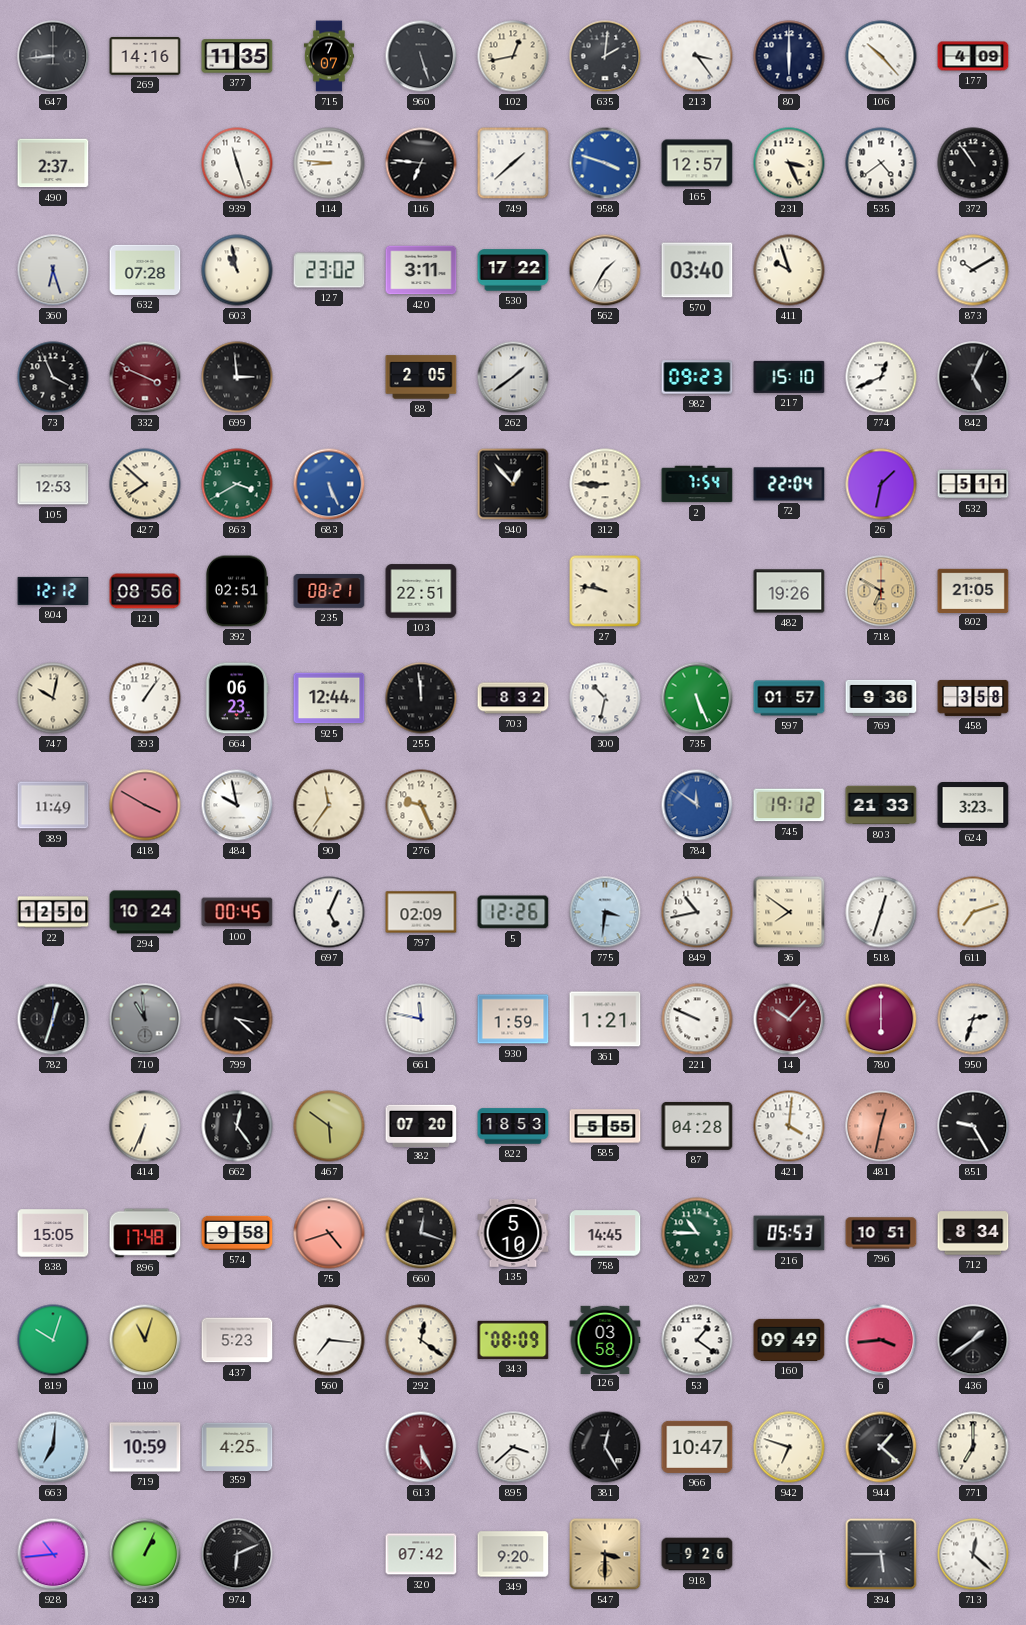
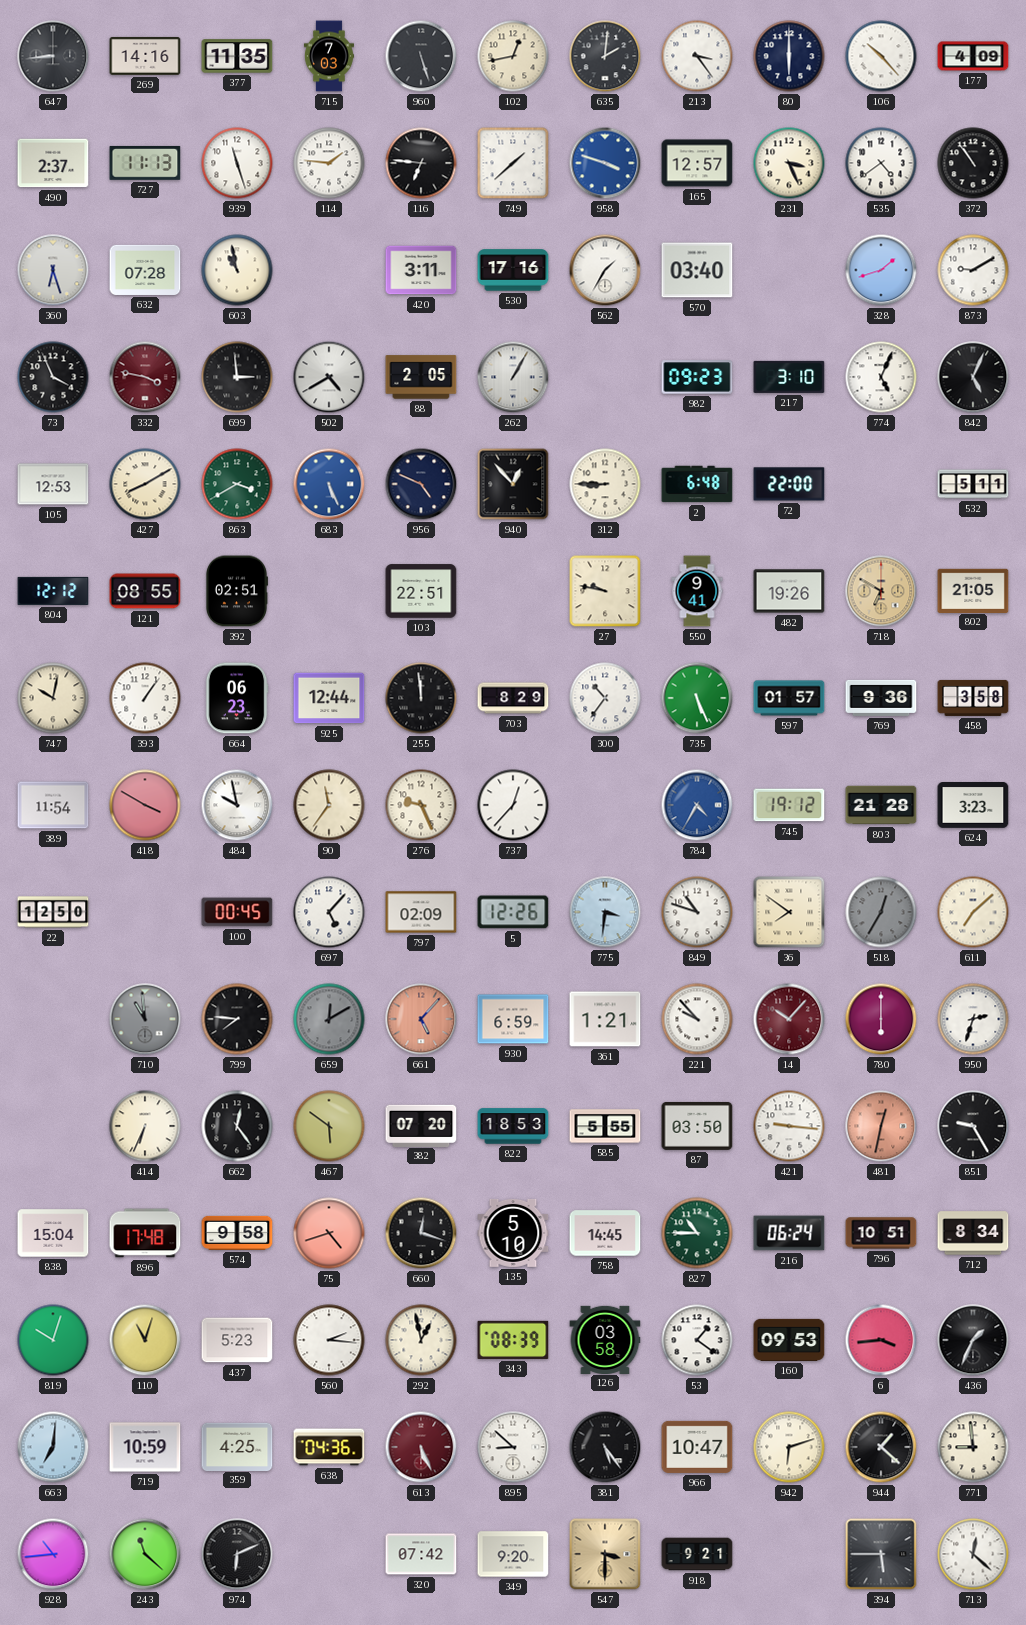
715: 7:07 -> 7:03
727: none -> 11:13
114: 8:46 -> 1:46
127: 23:02 -> none
530: 17:22 -> 17:16
411: 9:57 -> none
328: none -> 1:42
873: 10:10 -> 9:10
332: 3:49 -> 3:47
502: none -> 4:40
262: 1:39 -> 1:05
217: 15:10 -> 3:10
774: 12:41 -> 5:04
427: 7:52 -> 8:10
956: none -> 4:49
2: 7:54 -> 6:48
72: 22:04 -> 22:00
26: 1:32 -> none
121: 08:56 -> 08:55
235: 08:21 -> none
550: none -> 9:41
703: 8:32 -> 8:29
300: 10:32 -> 10:36
389: 11:49 -> 11:54
737: none -> 12:37
784: 11:51 -> 4:35
803: 21:33 -> 21:28
294: 10:24 -> none
697: 5:04 -> 5:07
849: 10:43 -> 10:48
518: 12:33 -> 12:35
518 dial: white -> grey
611: 7:12 -> 7:08
782: 12:33 -> none
799: 3:22 -> 7:46
659: none -> 12:10
661: 11:47 -> 5:07
661 dial: white -> salmon
930: 1:59 -> 6:59
221: 9:49 -> 9:53
87: 04:28 -> 03:50
421: 4:01 -> 9:16
838: 15:05 -> 15:04
216: 05:53 -> 06:24
560: 7:16 -> 2:16
292: 12:21 -> 12:58
343: 08:09 -> 08:39
160: 09:49 -> 09:53
436: 1:39 -> 1:34
638: none -> 04:36
895: 3:38 -> 8:52
381: 12:25 -> 5:24
942: 6:48 -> 6:12
771: 7:00 -> 8:59
243: 1:04 -> 11:22
918: 9:26 -> 9:21
